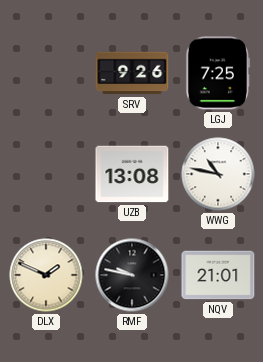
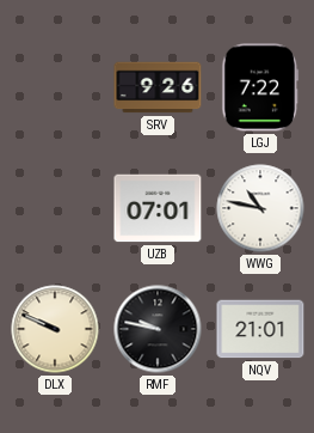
LGJ: 7:25 -> 7:22
UZB: 13:08 -> 07:01
DLX: 1:49 -> 9:49
